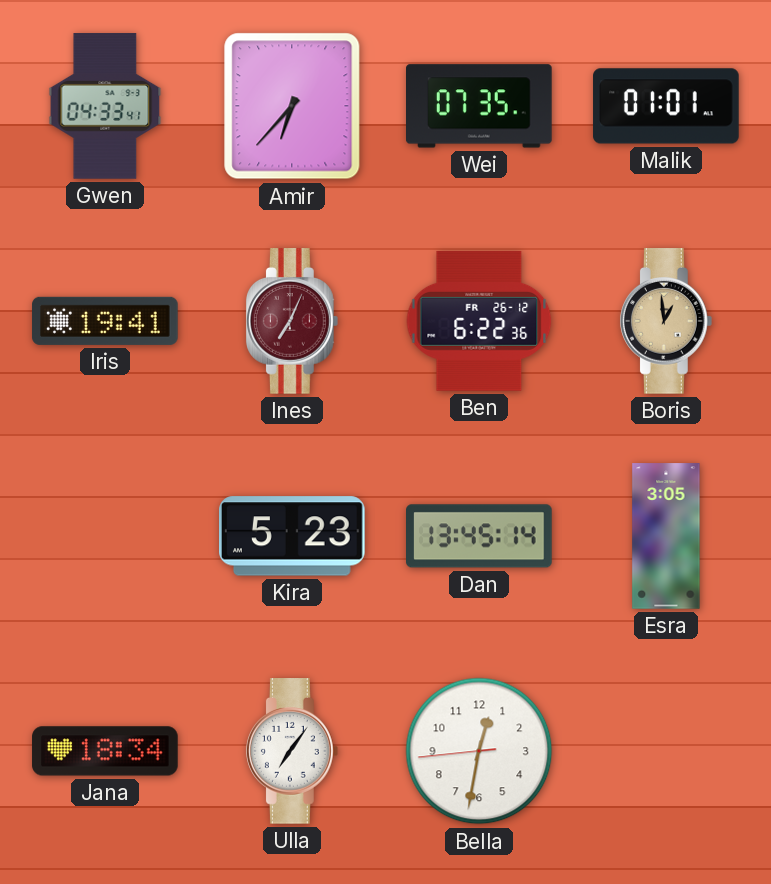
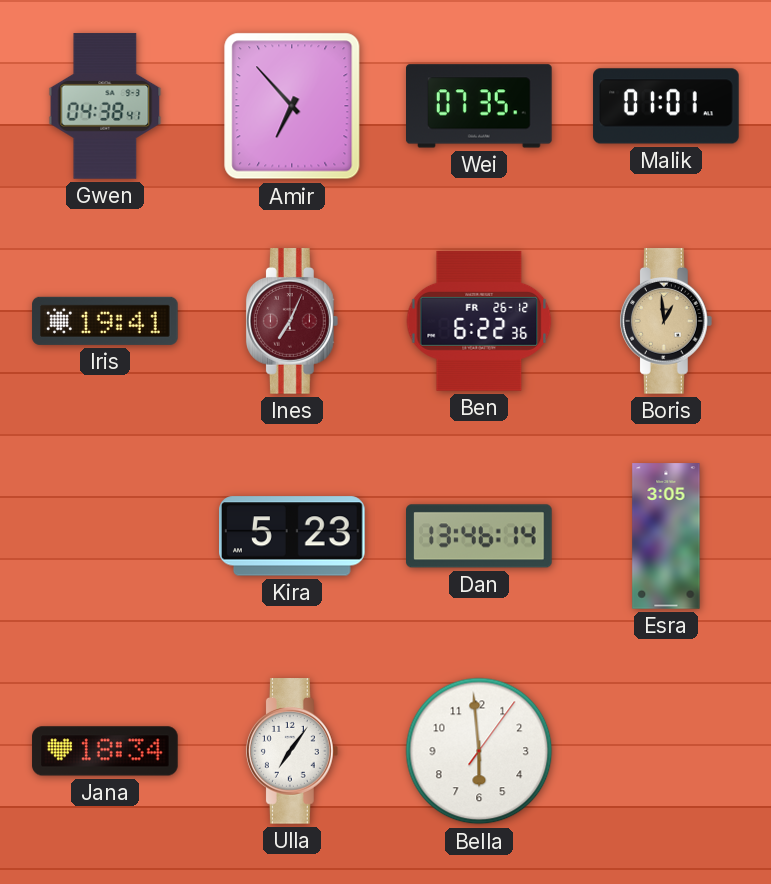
Gwen: 04:33 -> 04:38
Amir: 6:37 -> 6:53
Dan: 13:45 -> 13:46
Bella: 12:31 -> 5:59
